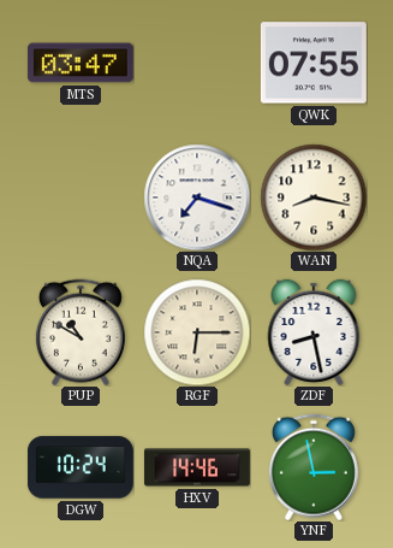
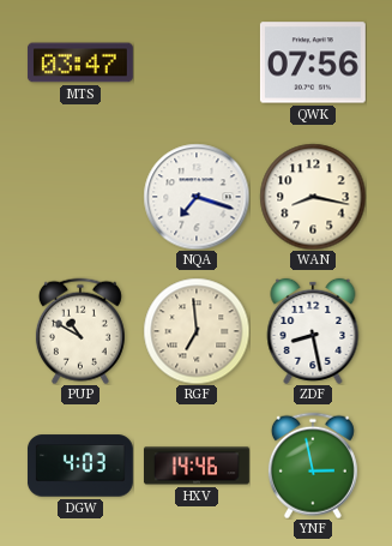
QWK: 07:55 -> 07:56
RGF: 6:15 -> 6:59
DGW: 10:24 -> 4:03
